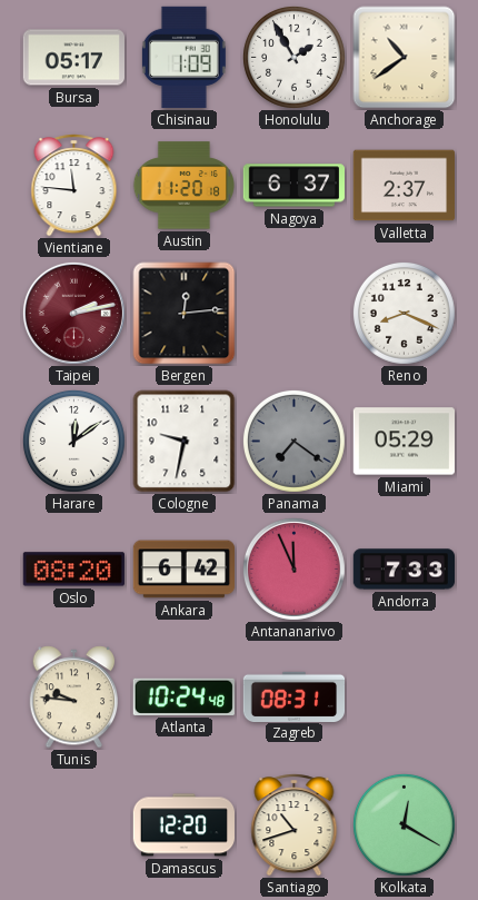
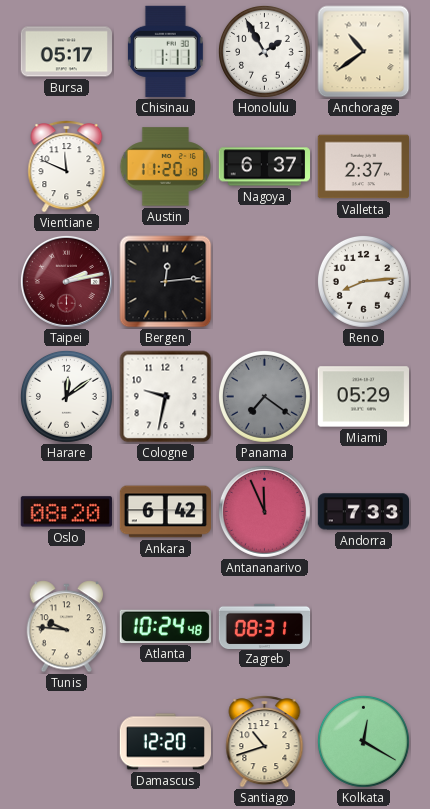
Chisinau: 1:09 -> 1:11
Vientiane: 11:46 -> 11:49
Reno: 8:19 -> 8:14
